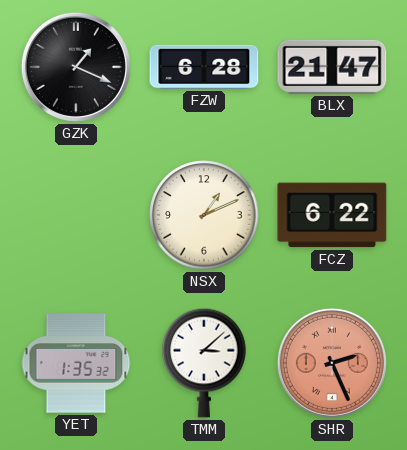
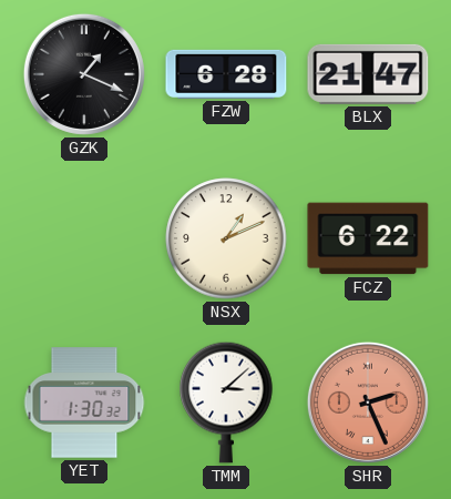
YET: 1:35 -> 1:30
